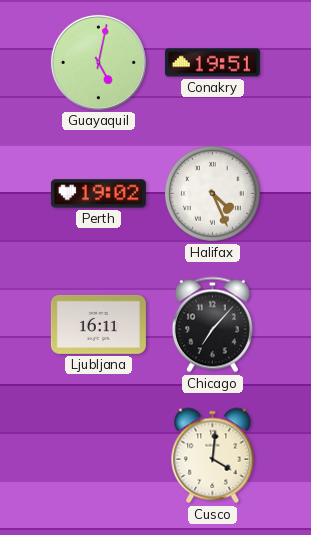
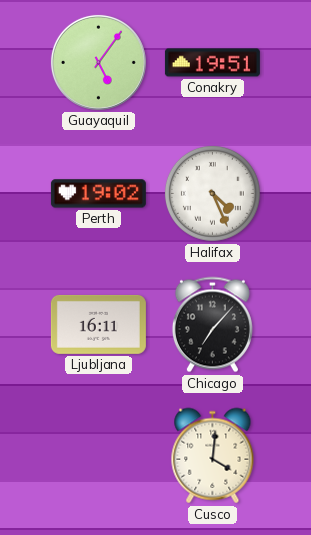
Guayaquil: 5:02 -> 5:06
